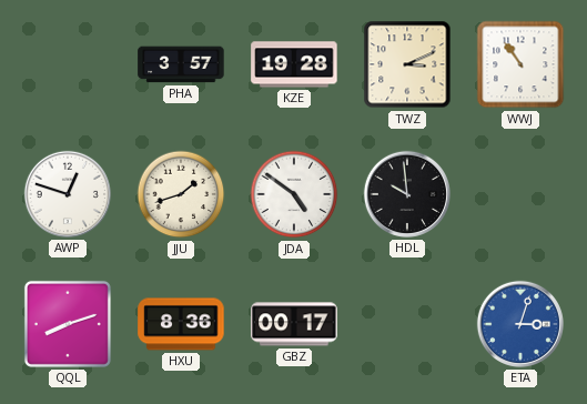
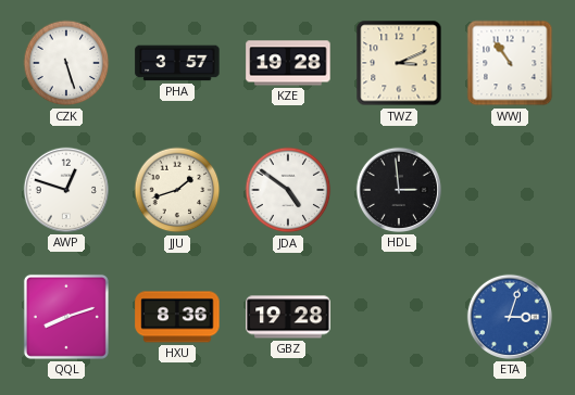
CZK: none -> 5:27
HDL: 9:59 -> 2:59
GBZ: 00:17 -> 19:28
